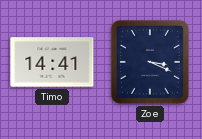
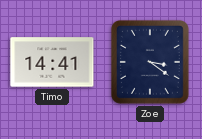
Zoe: 3:19 -> 3:21
